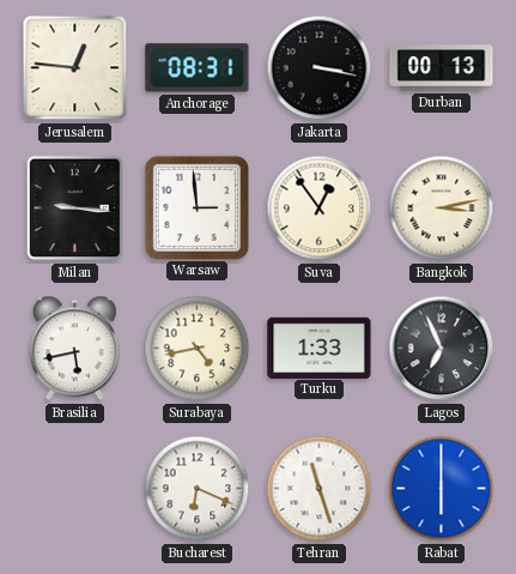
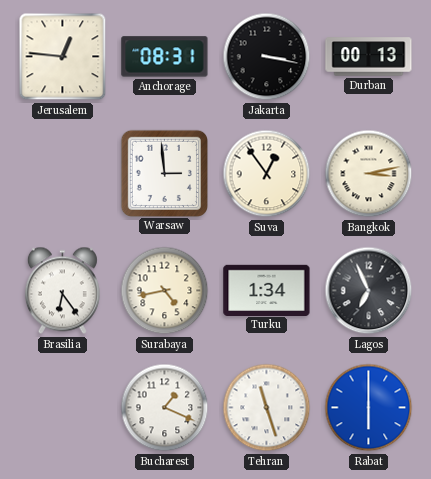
Milan: 9:16 -> none
Brasilia: 5:43 -> 6:24
Turku: 1:33 -> 1:34
Bucharest: 6:19 -> 1:19
